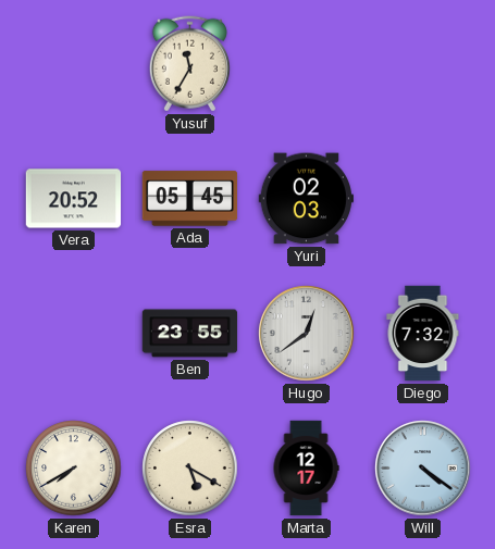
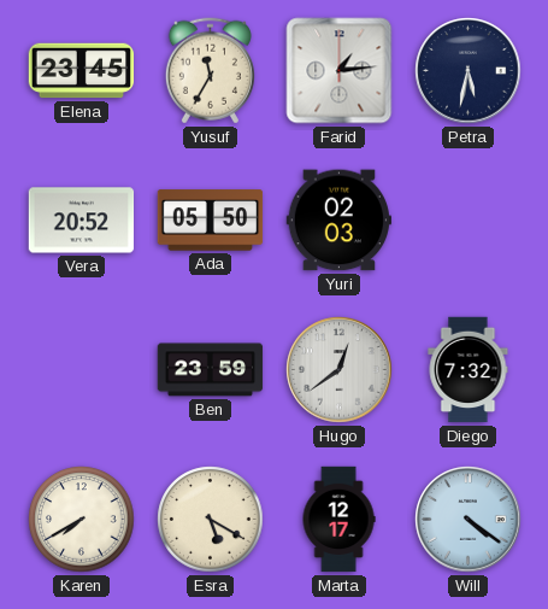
Elena: none -> 23:45
Farid: none -> 1:14
Petra: none -> 5:32
Ada: 05:45 -> 05:50
Ben: 23:55 -> 23:59
